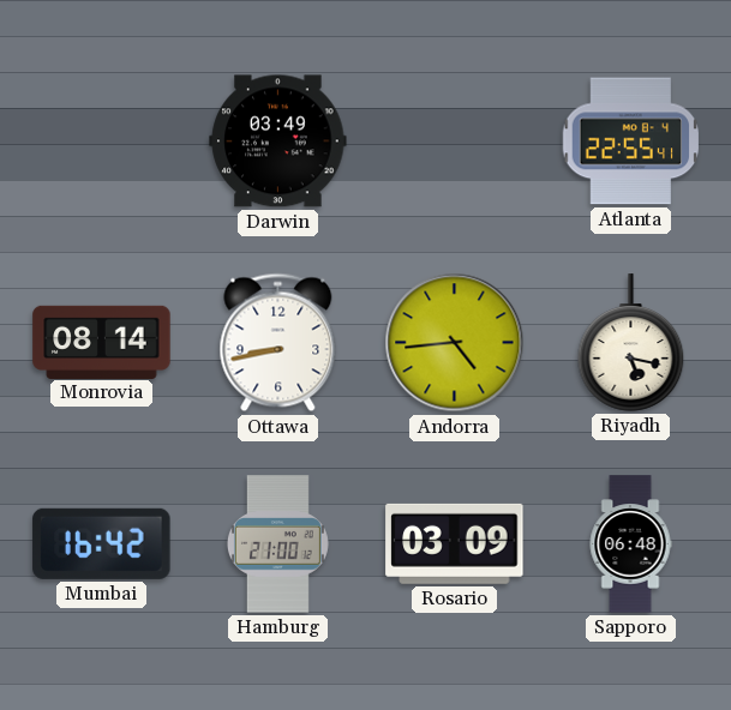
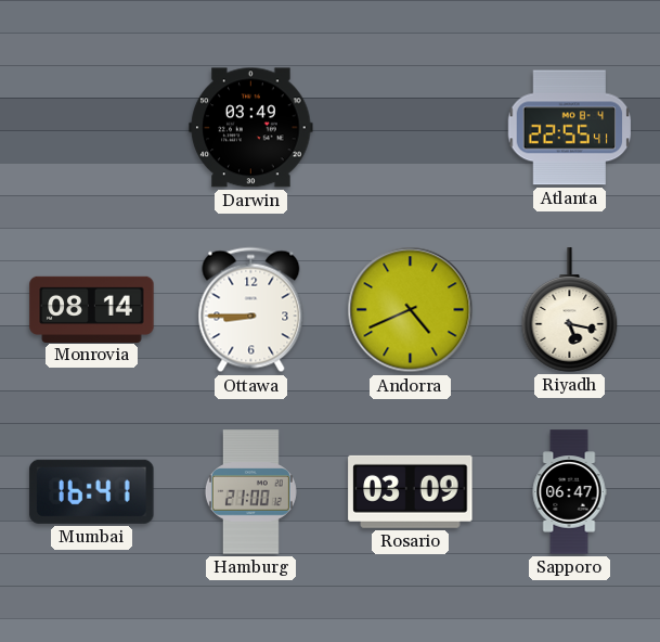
Ottawa: 8:43 -> 8:45
Andorra: 4:44 -> 4:41
Mumbai: 16:42 -> 16:41
Sapporo: 06:48 -> 06:47
